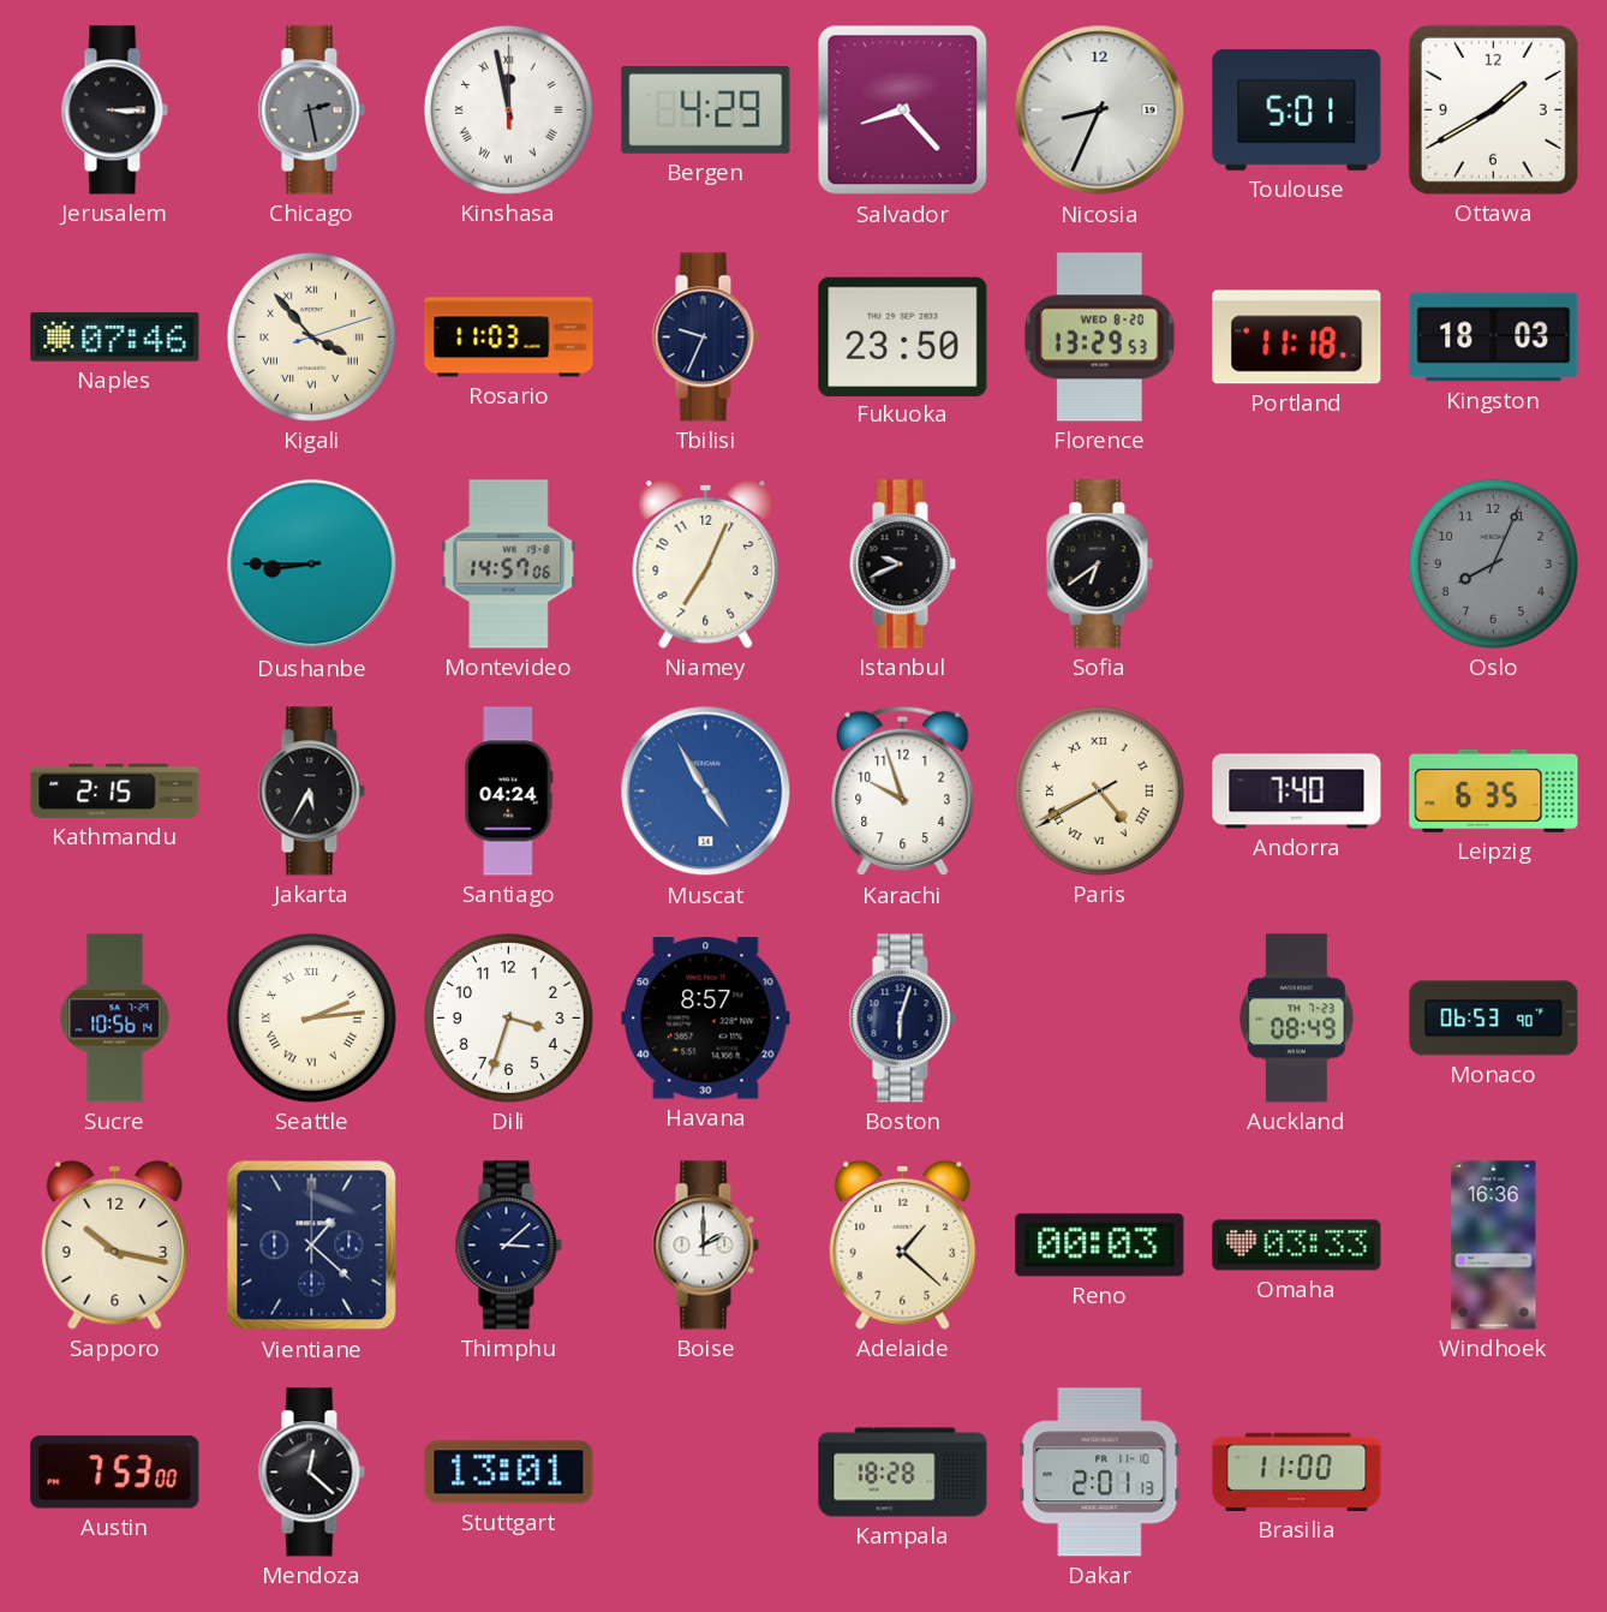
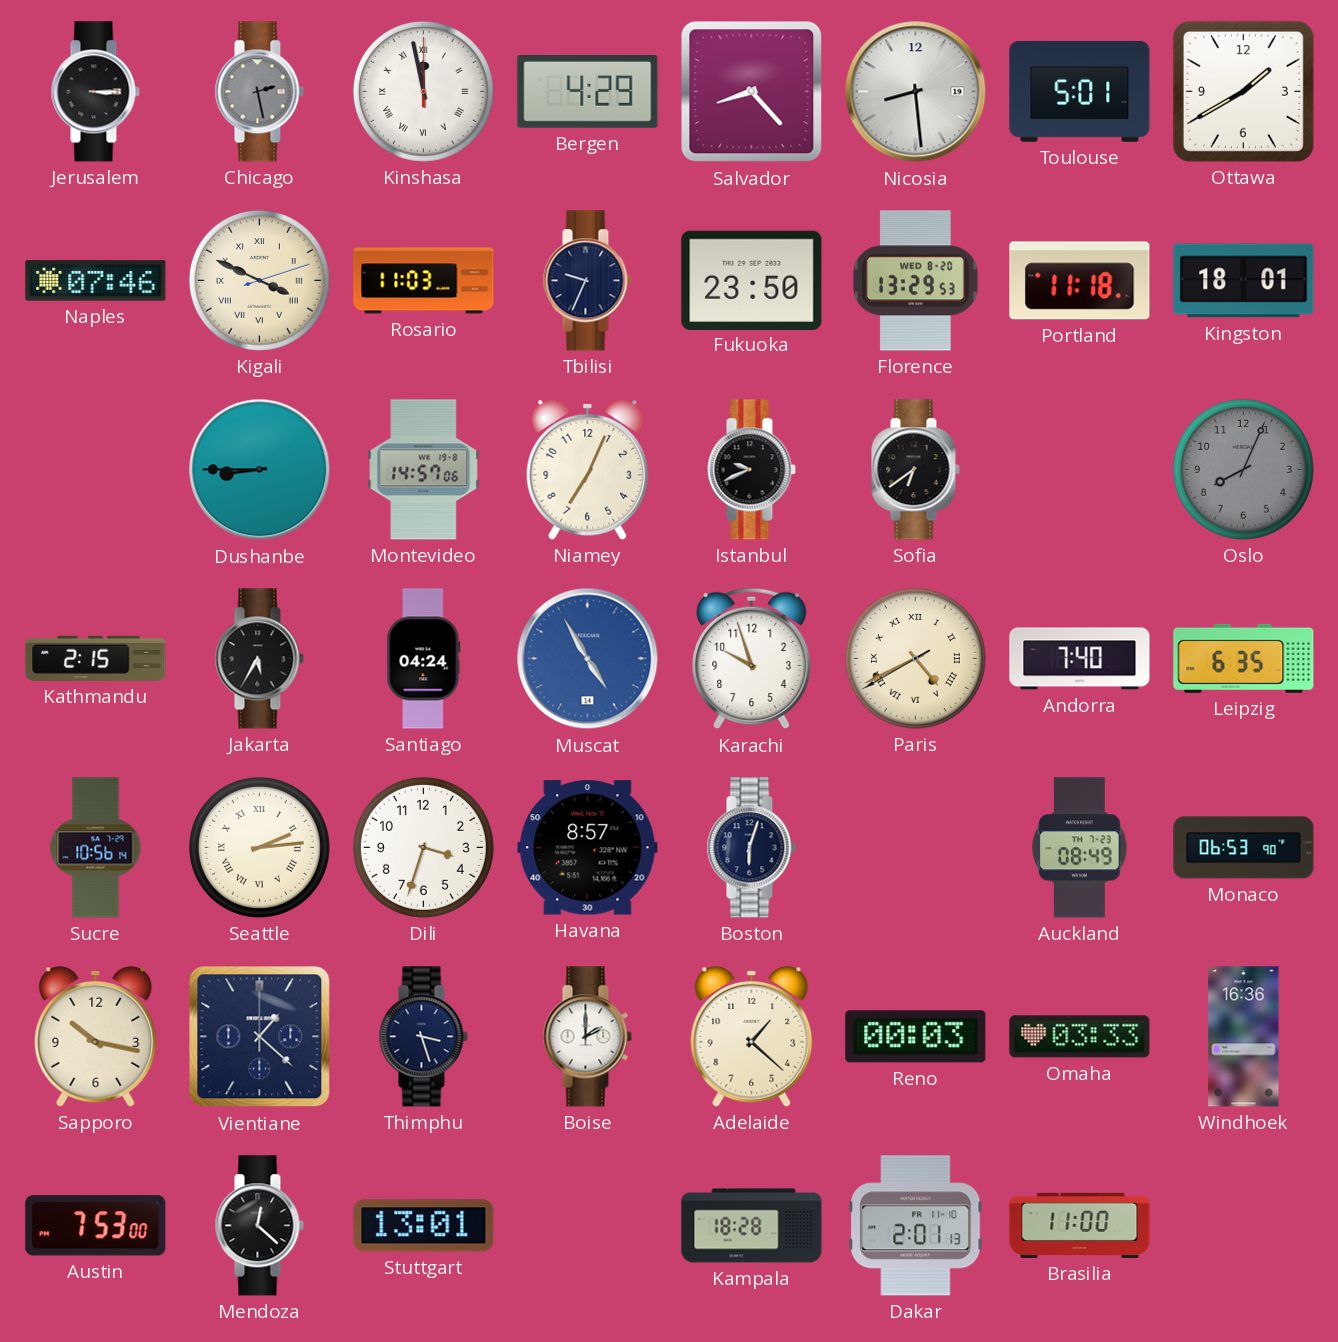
Nicosia: 8:34 -> 8:29
Kigali: 3:53 -> 3:49
Kingston: 18:03 -> 18:01
Thimphu: 3:08 -> 3:27
